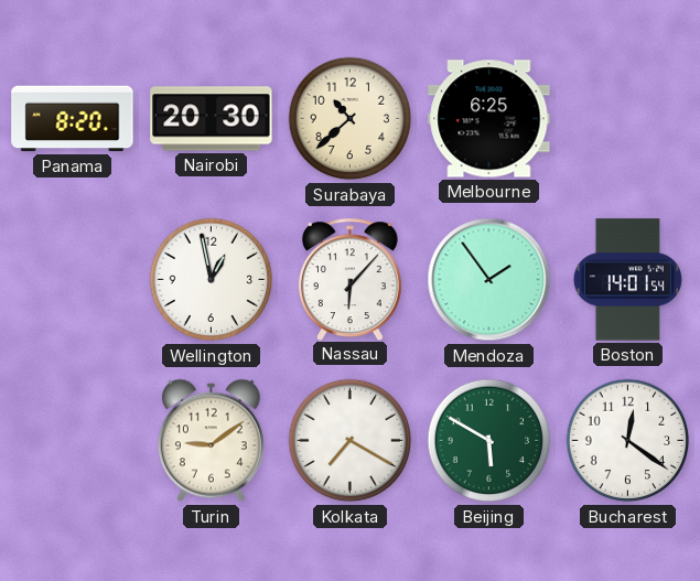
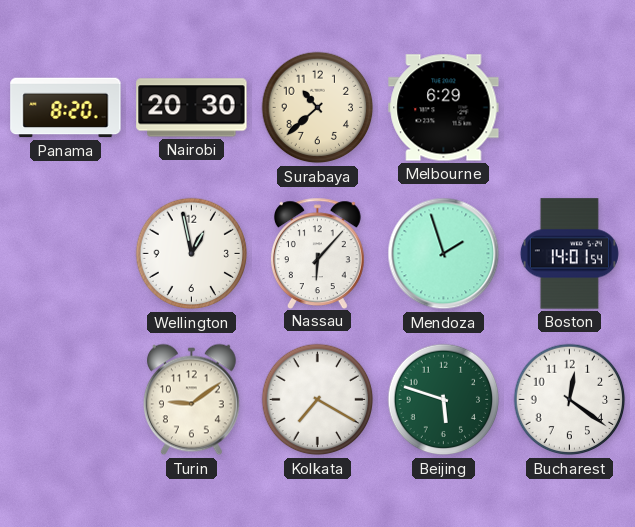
Melbourne: 6:25 -> 6:29
Mendoza: 1:54 -> 1:57
Beijing: 5:50 -> 5:48
